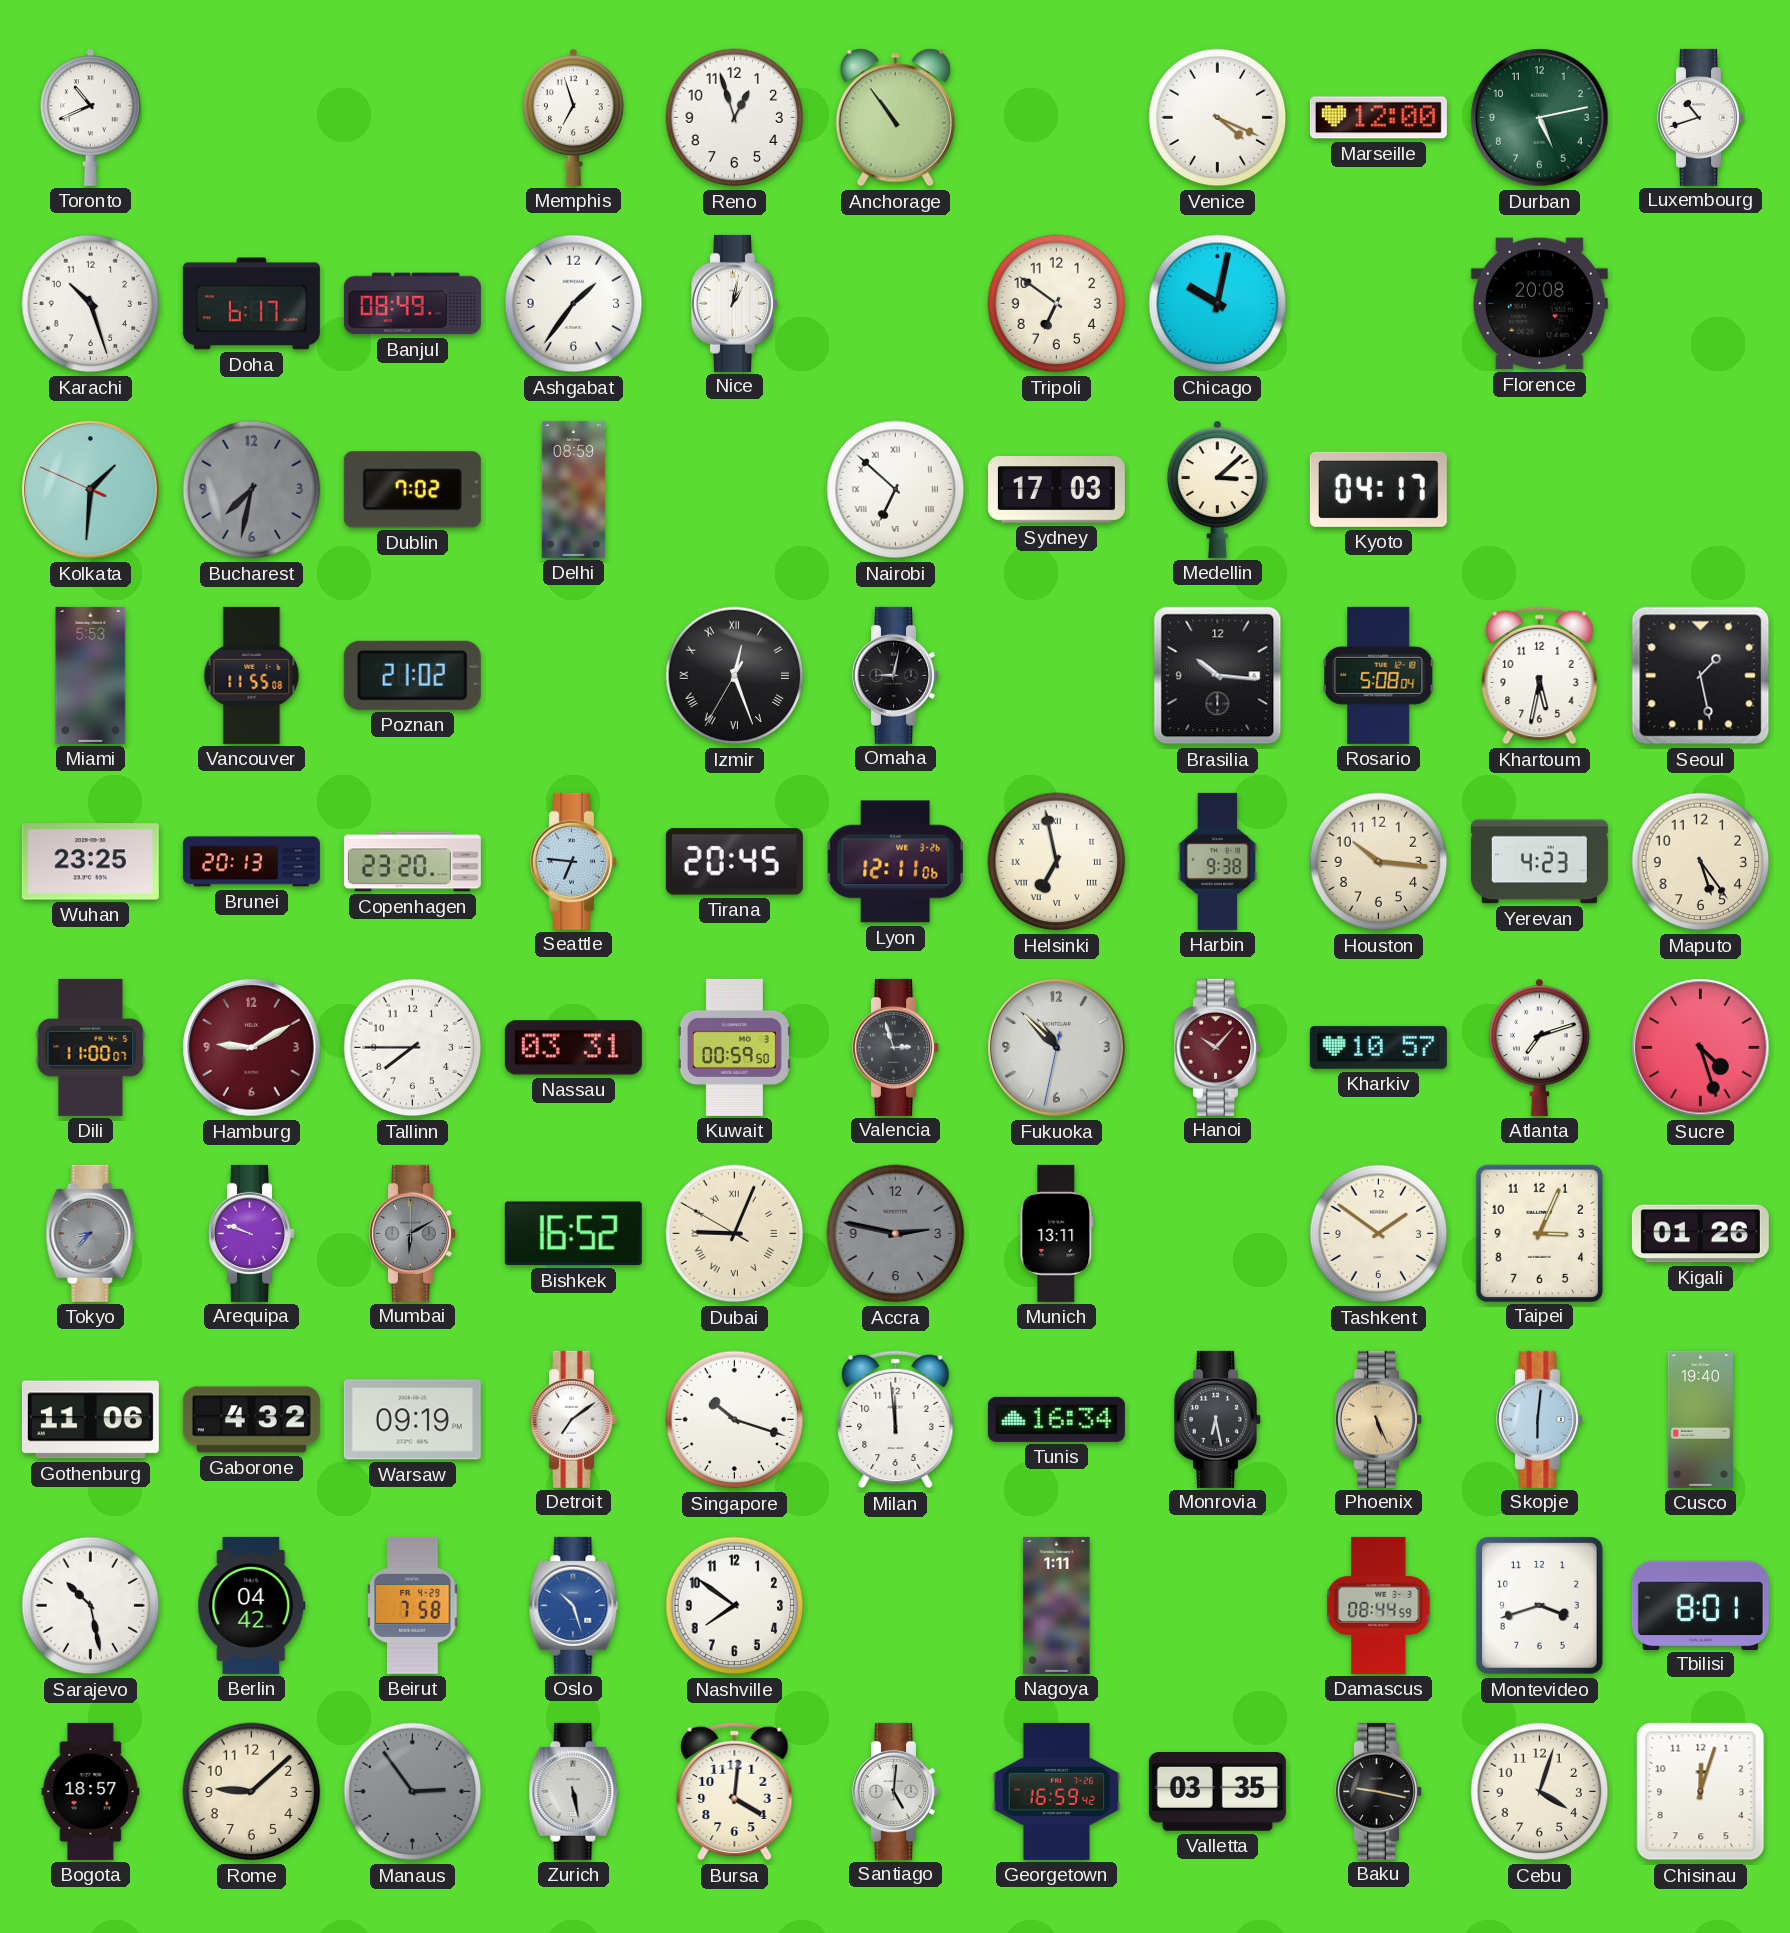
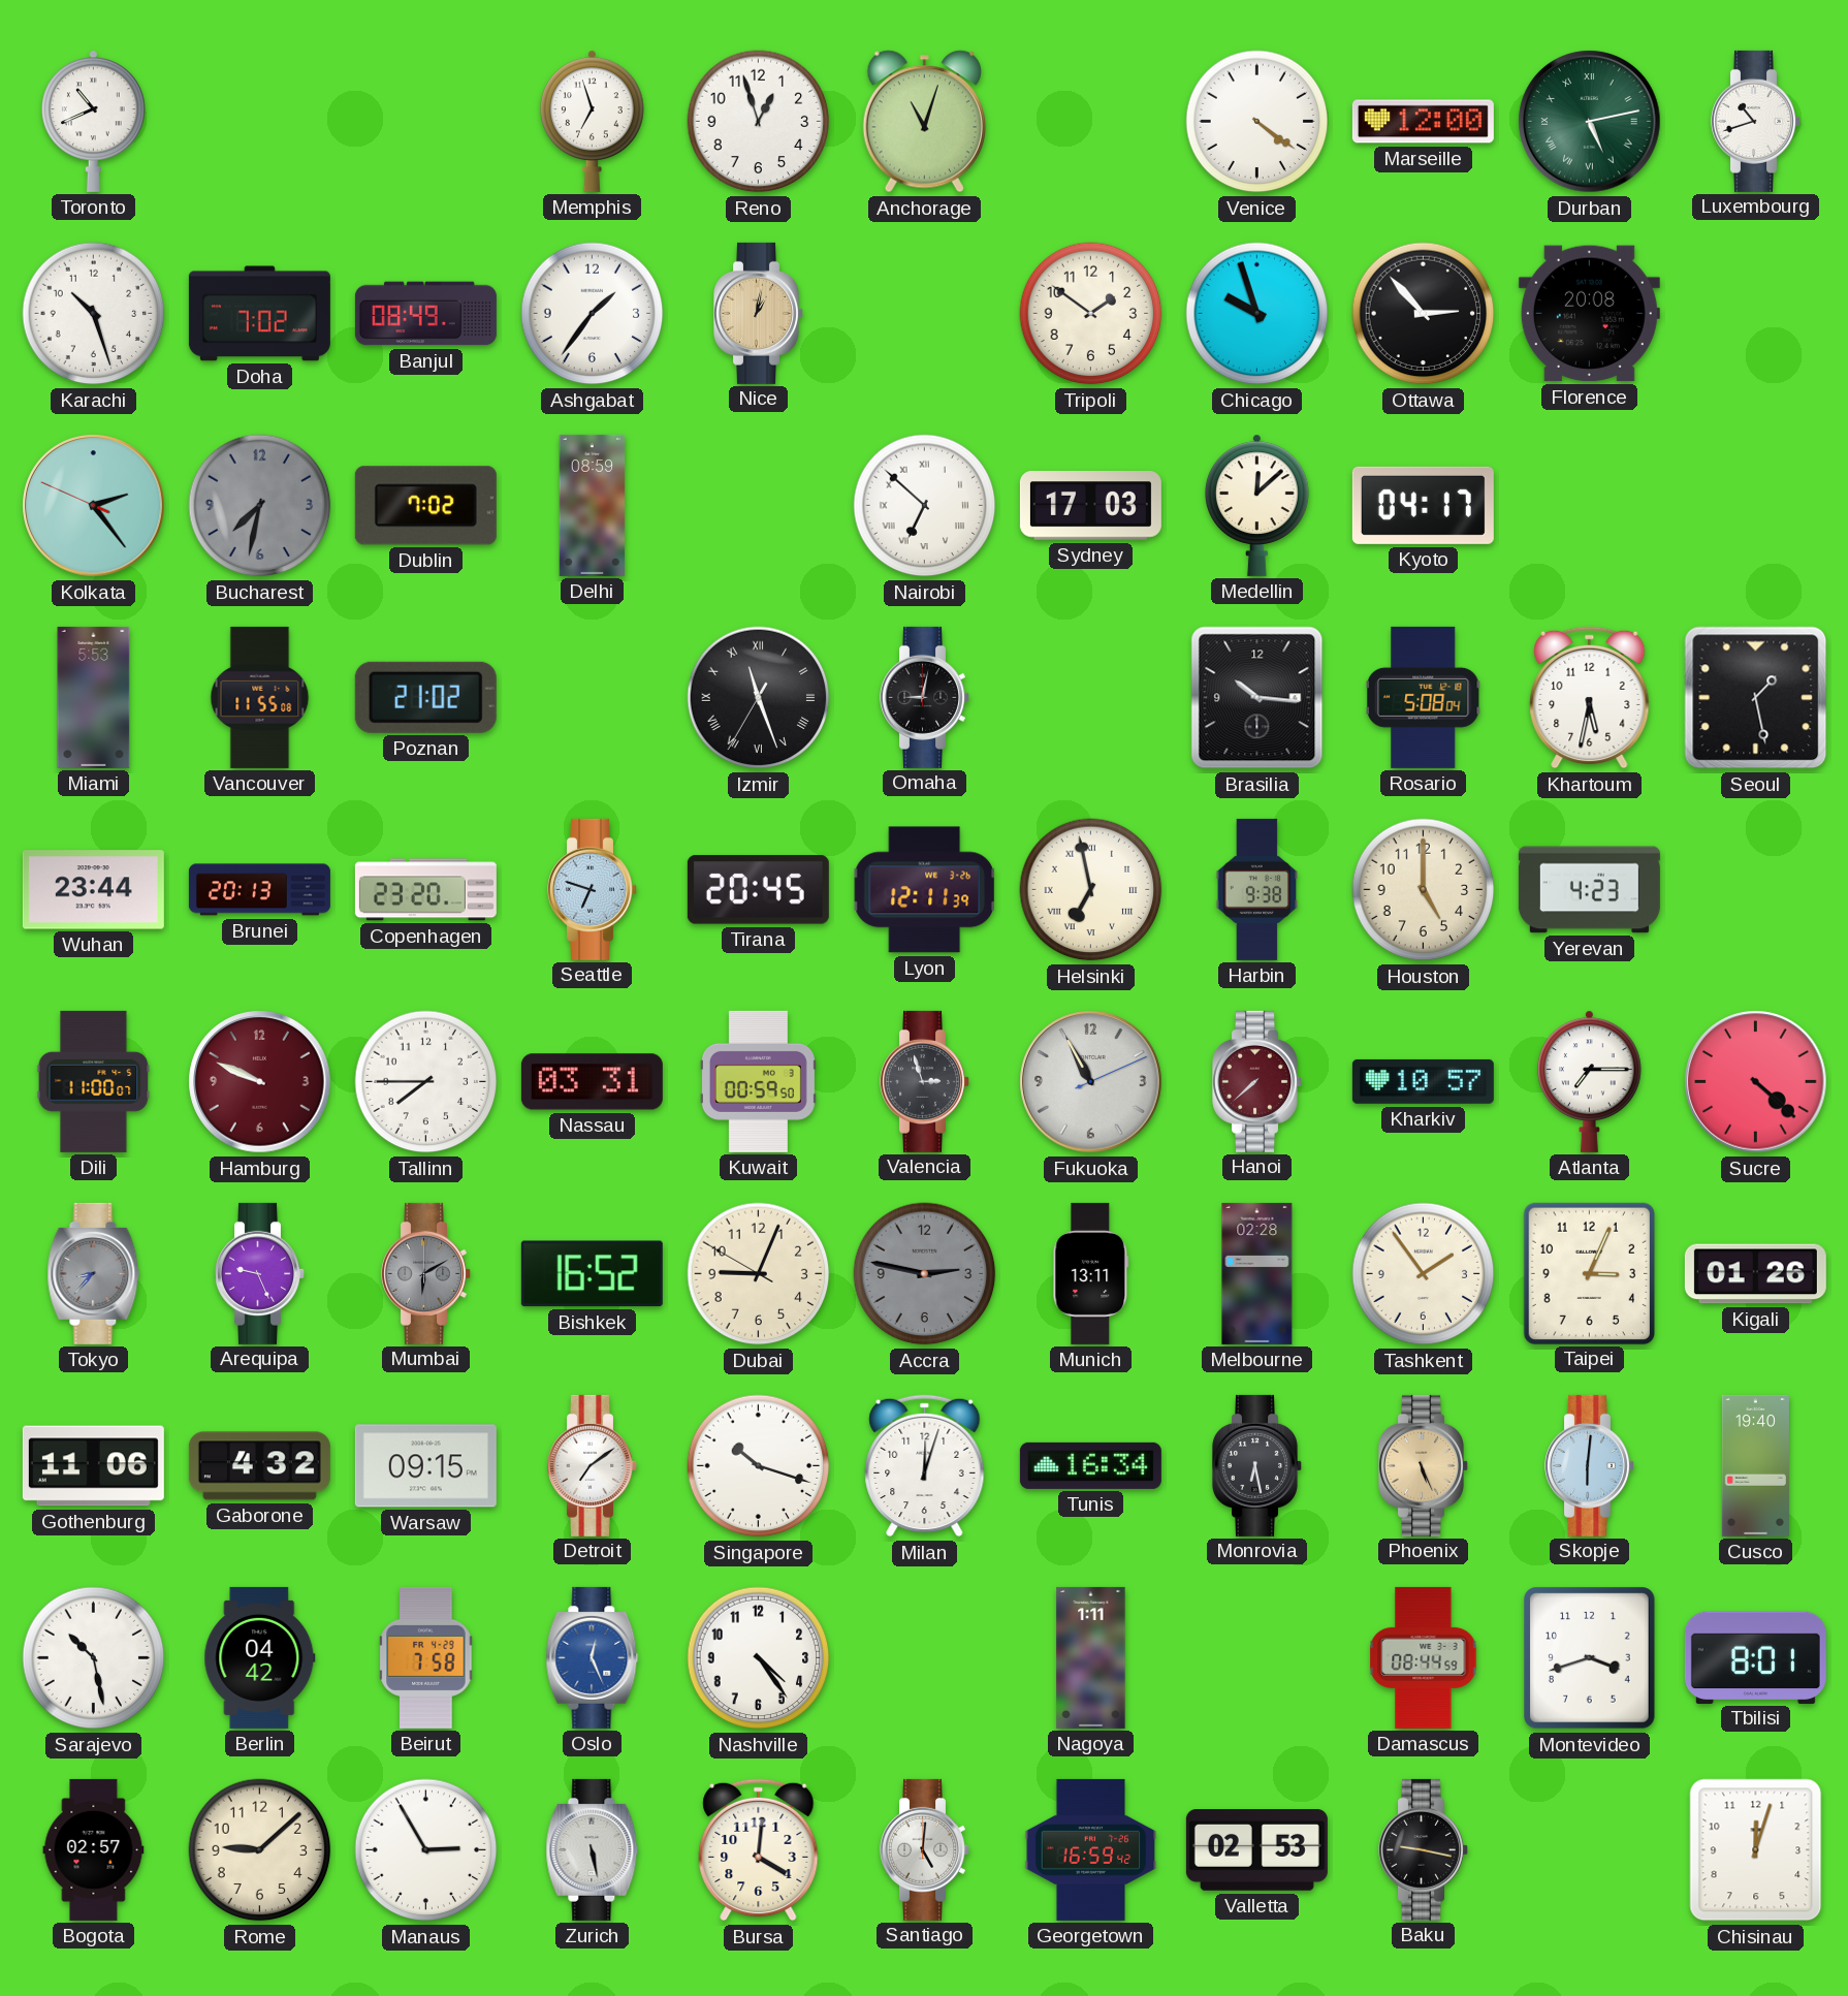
Anchorage: 10:54 -> 11:03
Venice: 4:19 -> 4:21
Durban numerals: Arabic -> Roman
Doha: 6:17 -> 7:02
Nice dial: white -> champagne
Tripoli: 6:51 -> 1:51
Chicago: 10:02 -> 9:57
Ottawa: none -> 2:53
Kolkata: 1:30 -> 2:23
Medellin: 3:08 -> 12:08
Izmir: 12:26 -> 11:26
Wuhan: 23:25 -> 23:44
Seattle: 6:46 -> 6:48
Lyon: 12:11:06 -> 12:11:39
Houston: 10:16 -> 5:00
Maputo: 5:24 -> none
Hamburg: 9:10 -> 9:49
Fukuoka: 10:52 -> 10:55
Hanoi: 10:07 -> 7:38
Atlanta: 7:12 -> 7:15
Sucre: 4:27 -> 4:22
Arequipa: 9:48 -> 9:26
Dubai numerals: Roman -> Arabic
Melbourne: none -> 02:28
Tashkent: 1:51 -> 1:54
Warsaw: 09:19 -> 09:15
Milan: 11:59 -> 12:03
Oslo: 10:27 -> 12:26
Nashville: 7:51 -> 4:24
Bogota: 18:57 -> 02:57
Manaus: 2:54 -> 2:55
Manaus dial: grey -> white
Valletta: 03:35 -> 02:53
Cebu: 4:03 -> none
